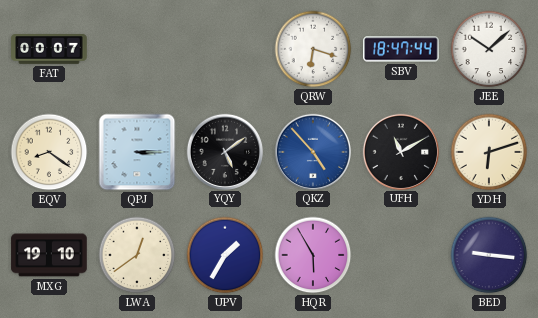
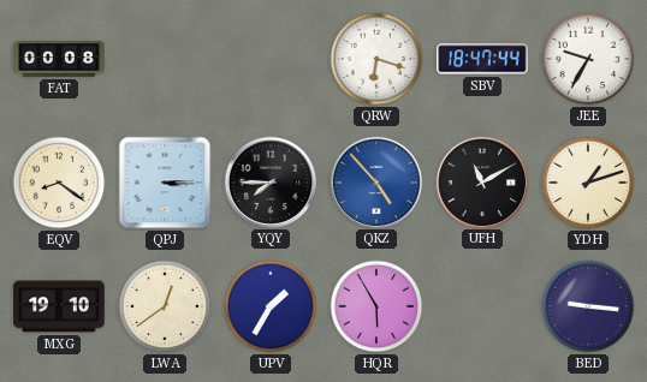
FAT: 00:07 -> 00:08
JEE: 10:08 -> 9:35
YQY: 5:09 -> 7:45
YDH: 6:12 -> 1:12
